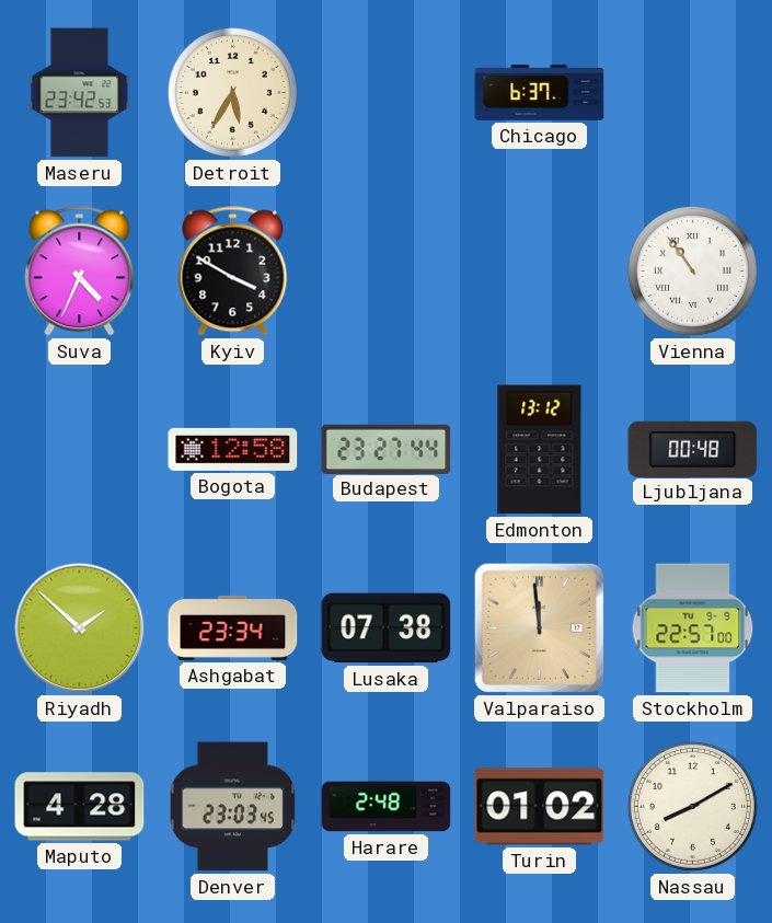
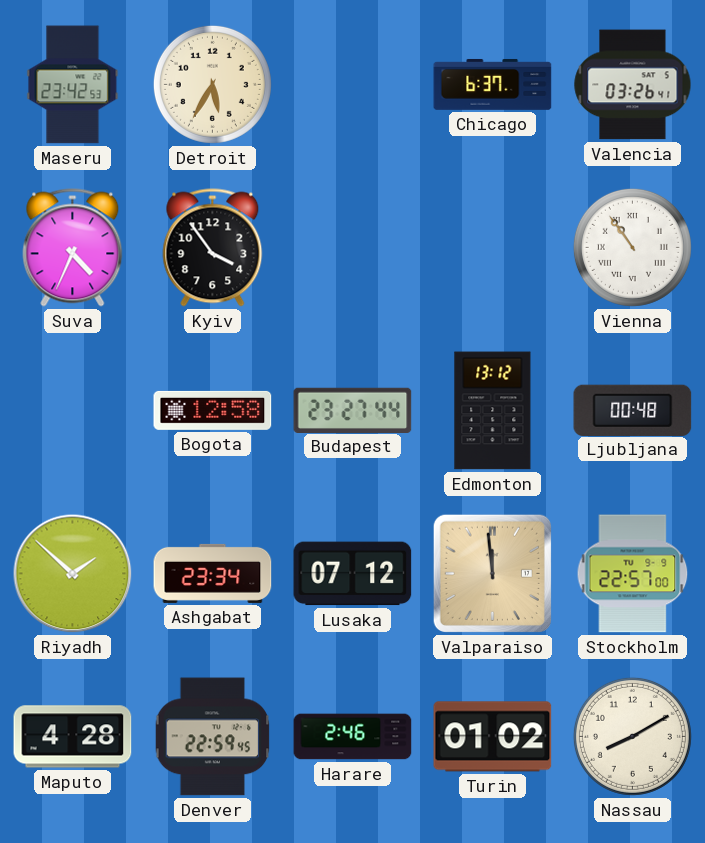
Valencia: none -> 03:26
Kyiv: 3:50 -> 3:54
Lusaka: 07:38 -> 07:12
Denver: 23:03 -> 22:59
Harare: 2:48 -> 2:46
